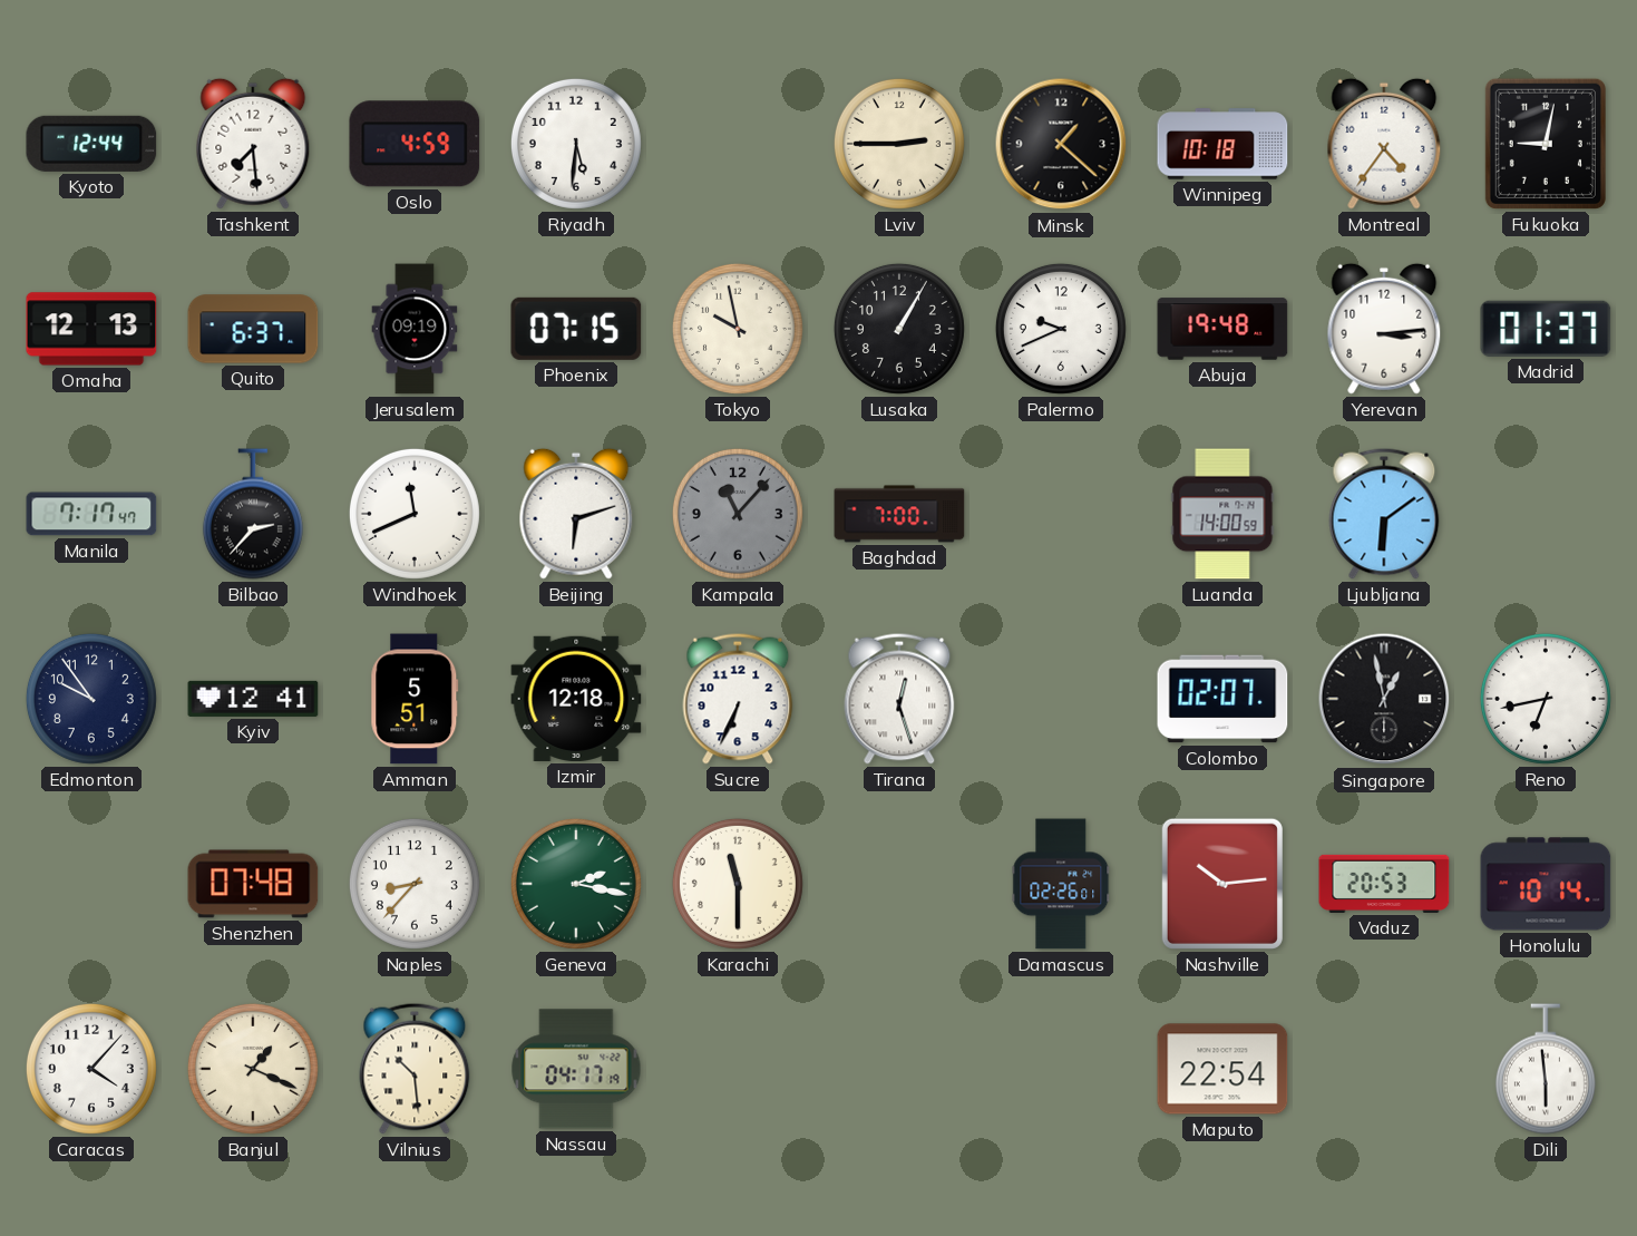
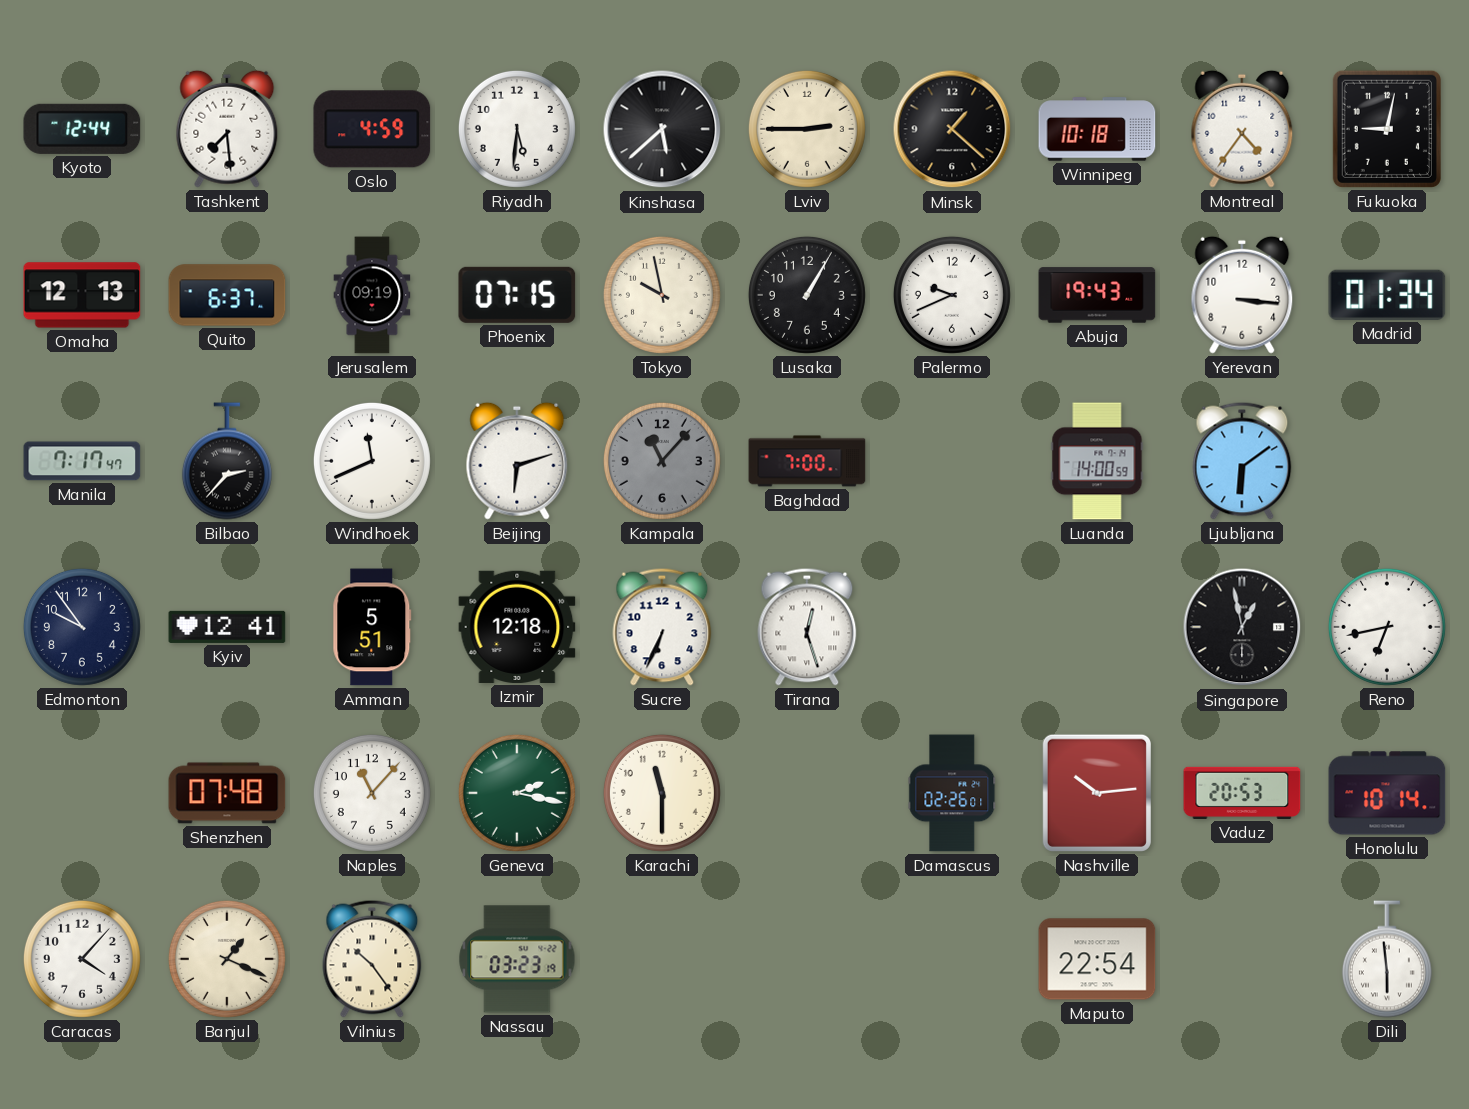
Kinshasa: none -> 5:38
Abuja: 19:48 -> 19:43
Yerevan: 3:14 -> 3:16
Madrid: 01:37 -> 01:34
Colombo: 02:07 -> none
Naples: 8:37 -> 11:07
Vilnius: 10:29 -> 10:24
Nassau: 04:17 -> 03:23
